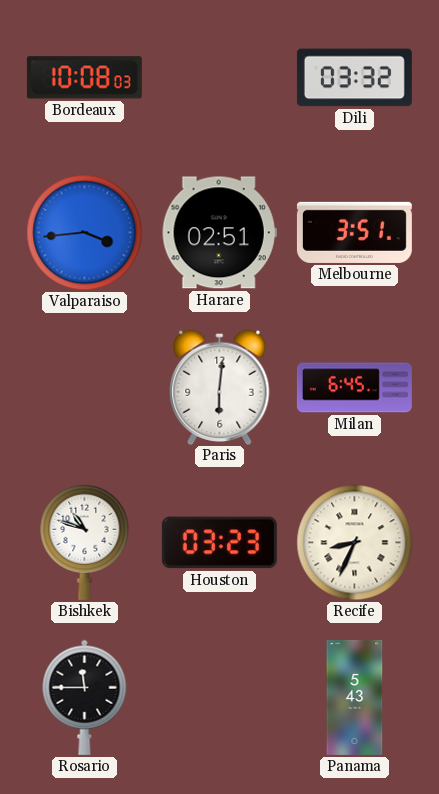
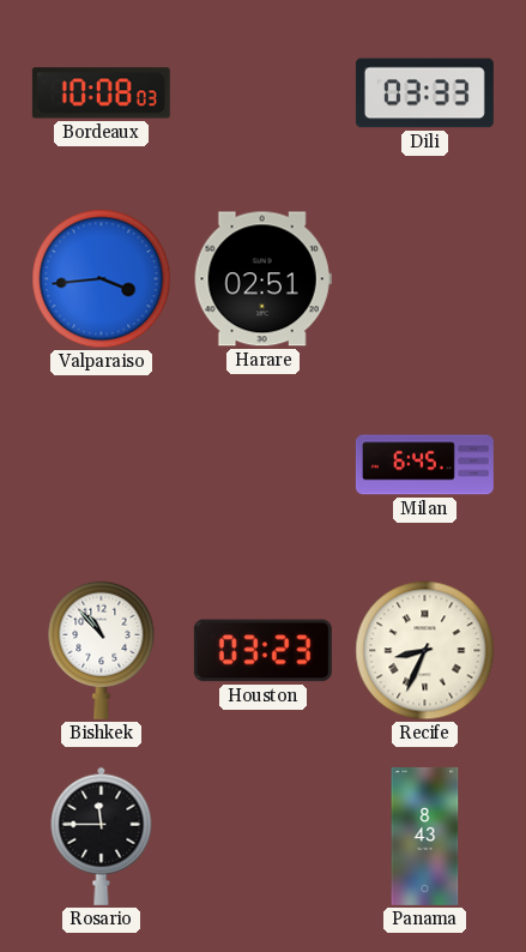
Dili: 03:32 -> 03:33
Melbourne: 3:51 -> none
Paris: 6:01 -> none
Bishkek: 10:48 -> 10:53
Panama: 5:43 -> 8:43
